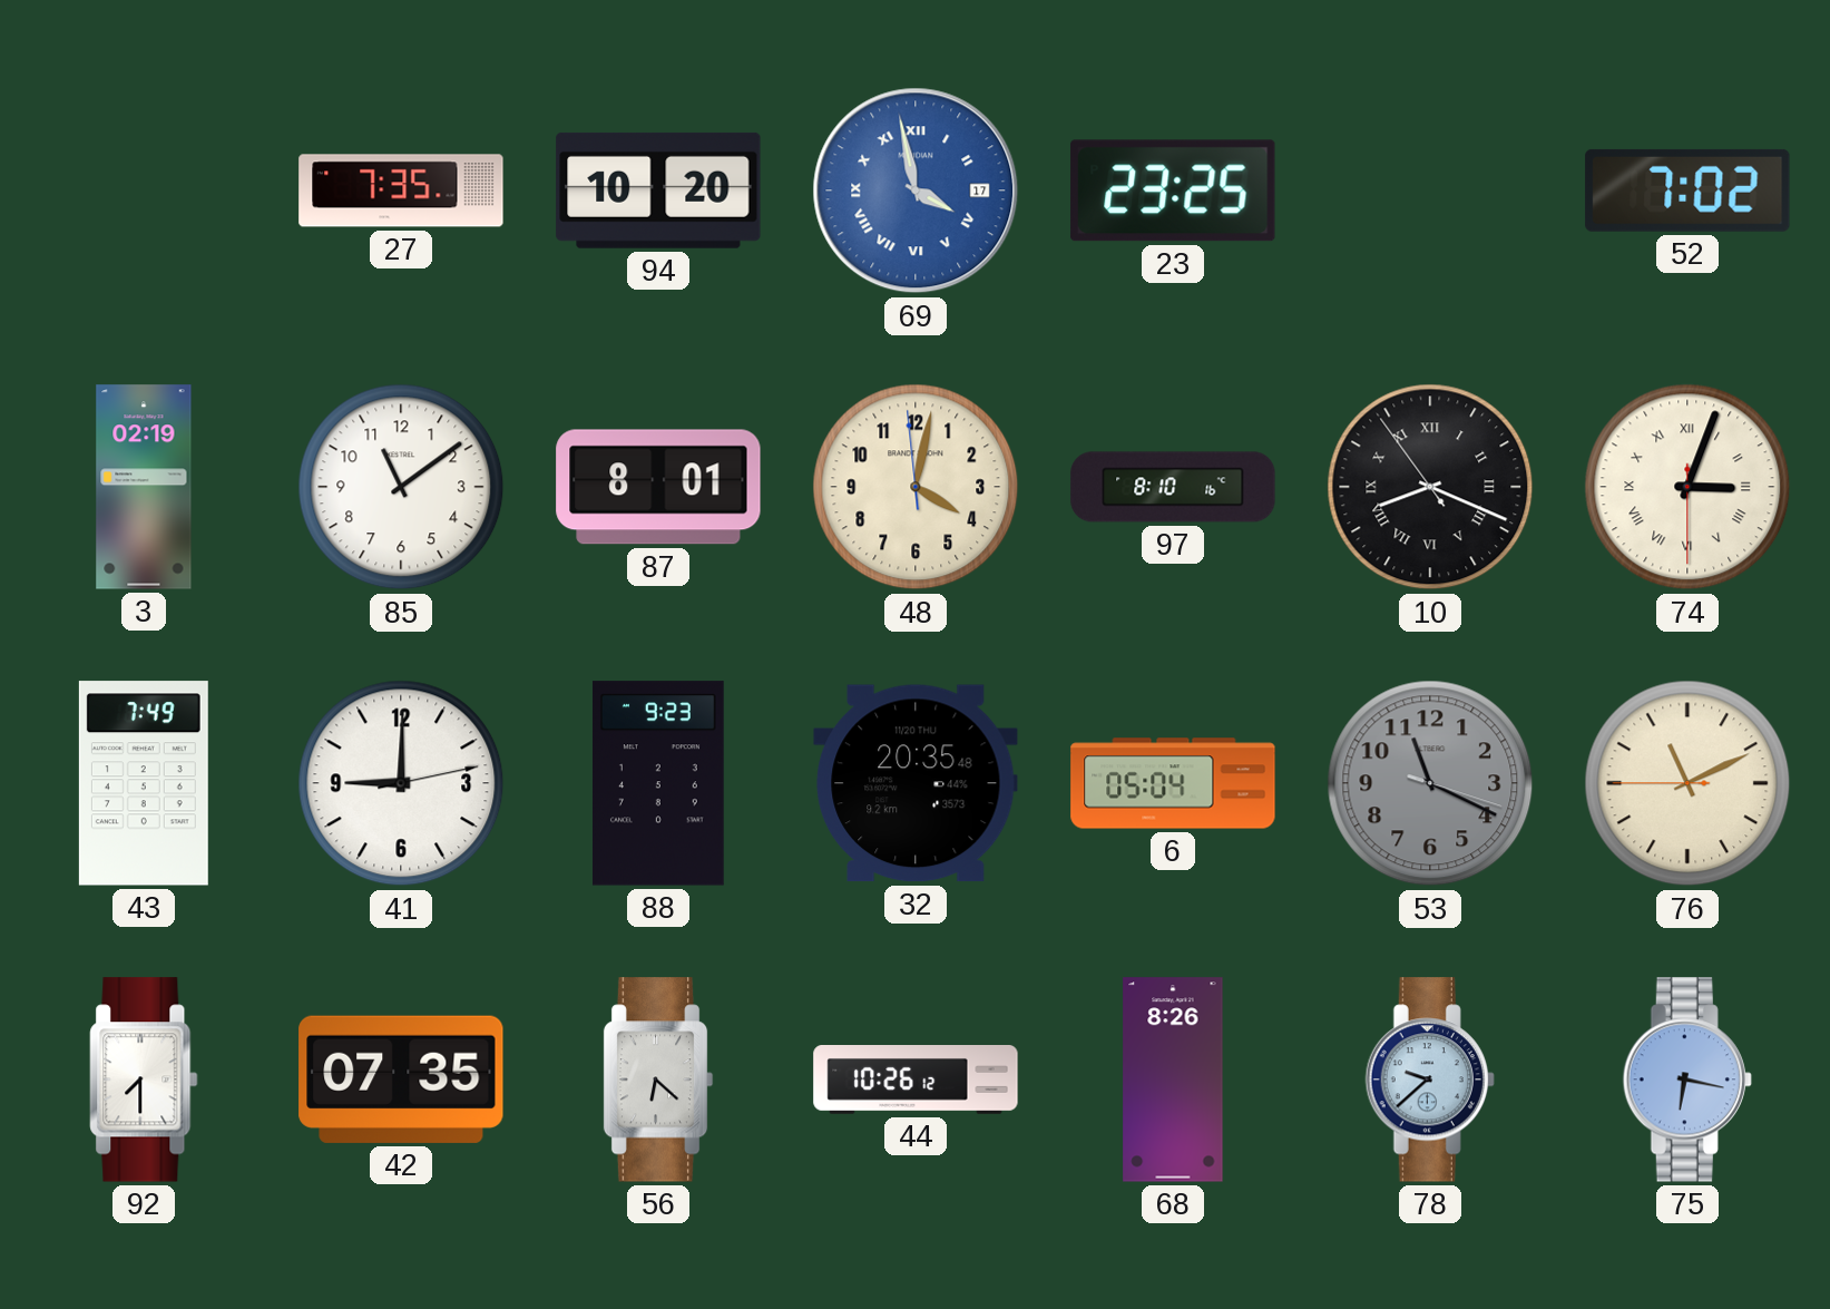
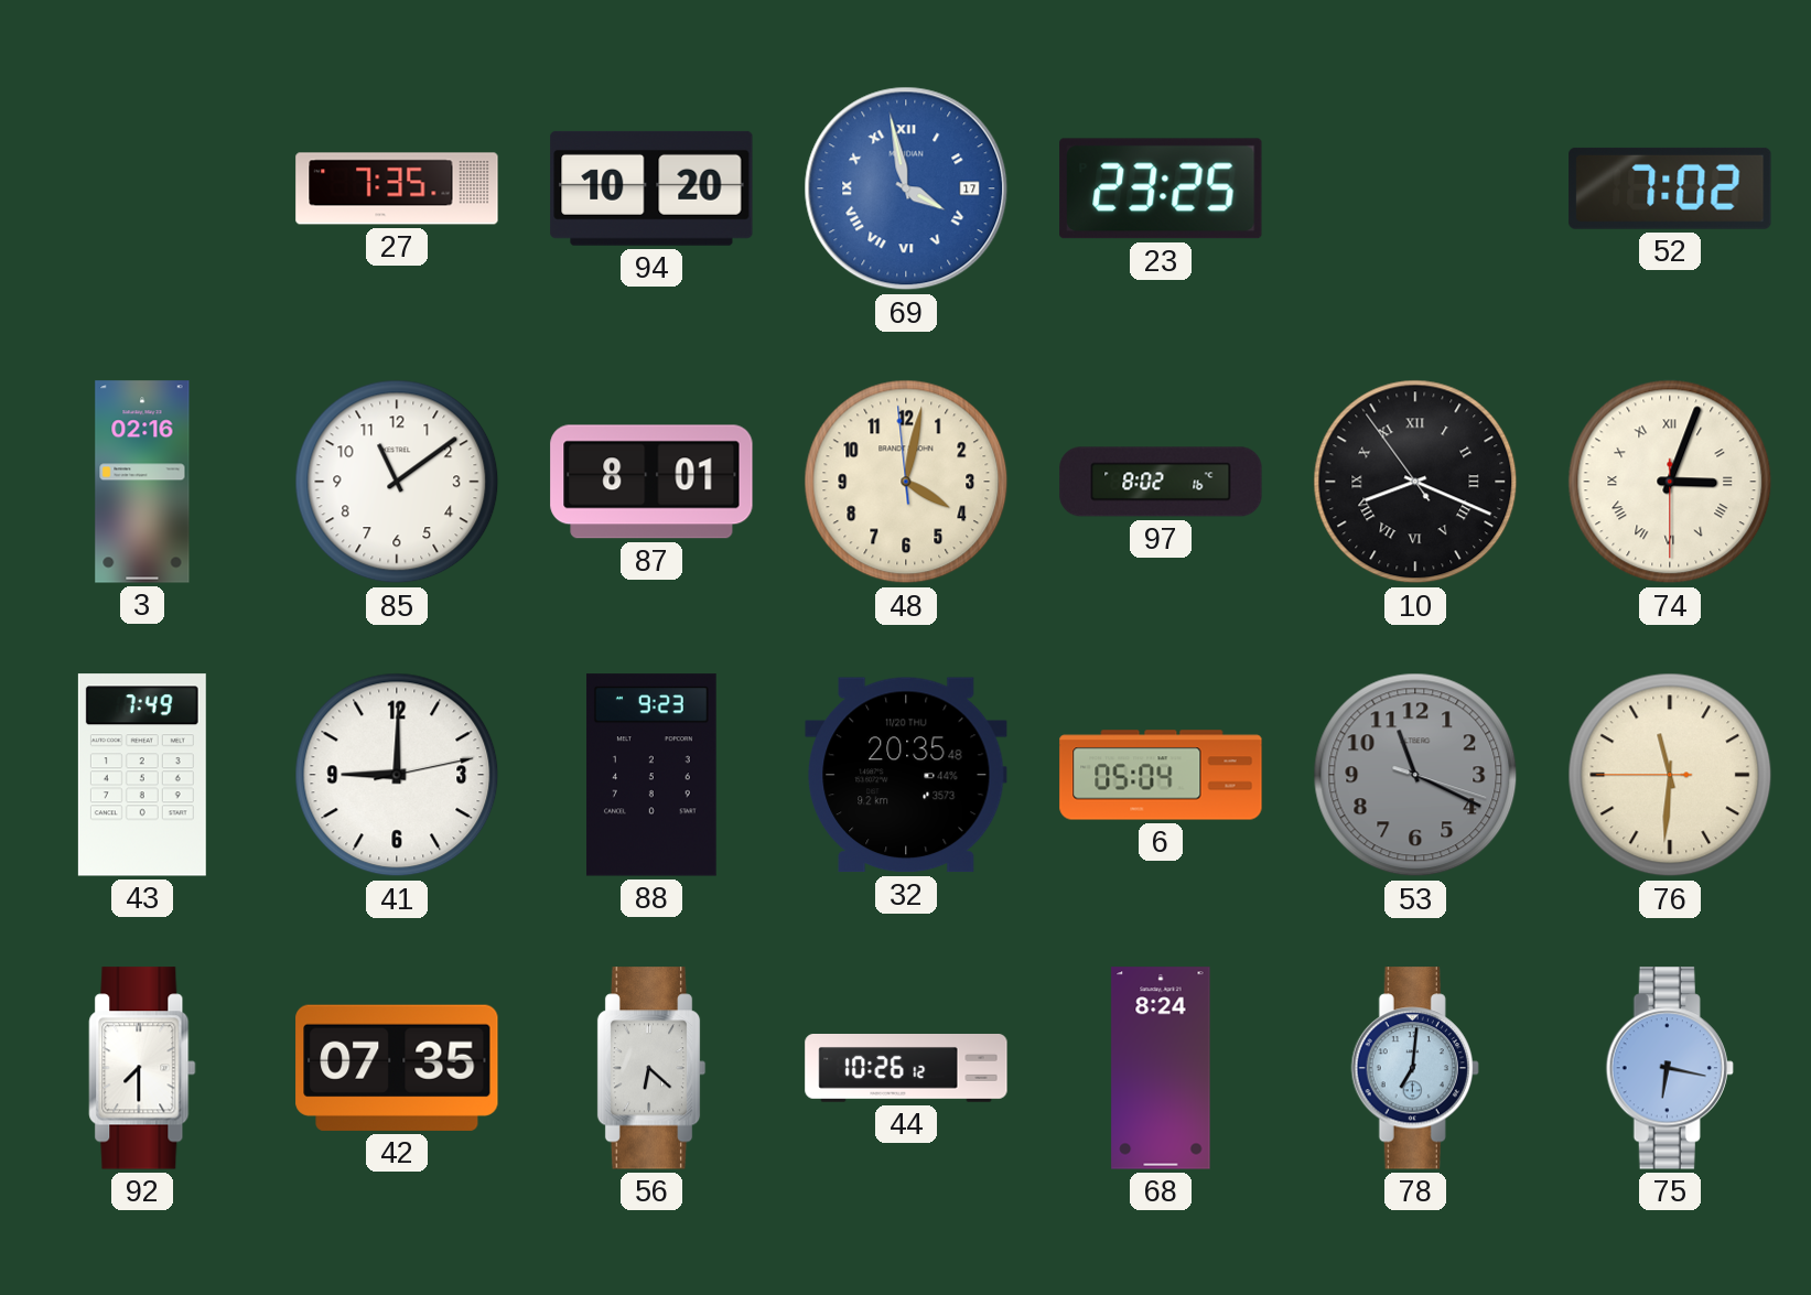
3: 02:19 -> 02:16
97: 8:10 -> 8:02
76: 11:10 -> 11:30
68: 8:26 -> 8:24
78: 9:38 -> 7:01
